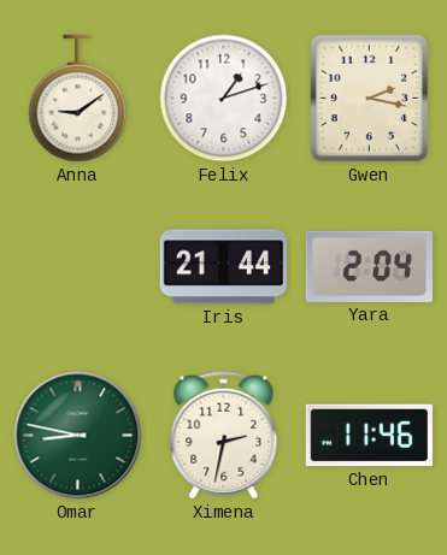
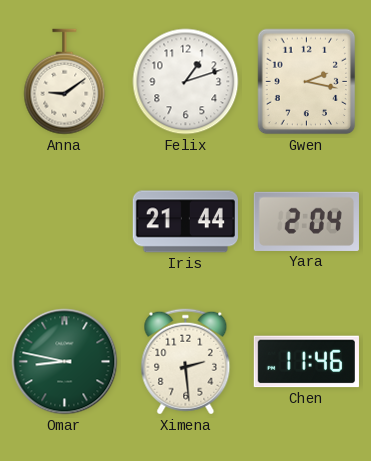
Ximena: 2:32 -> 2:29
